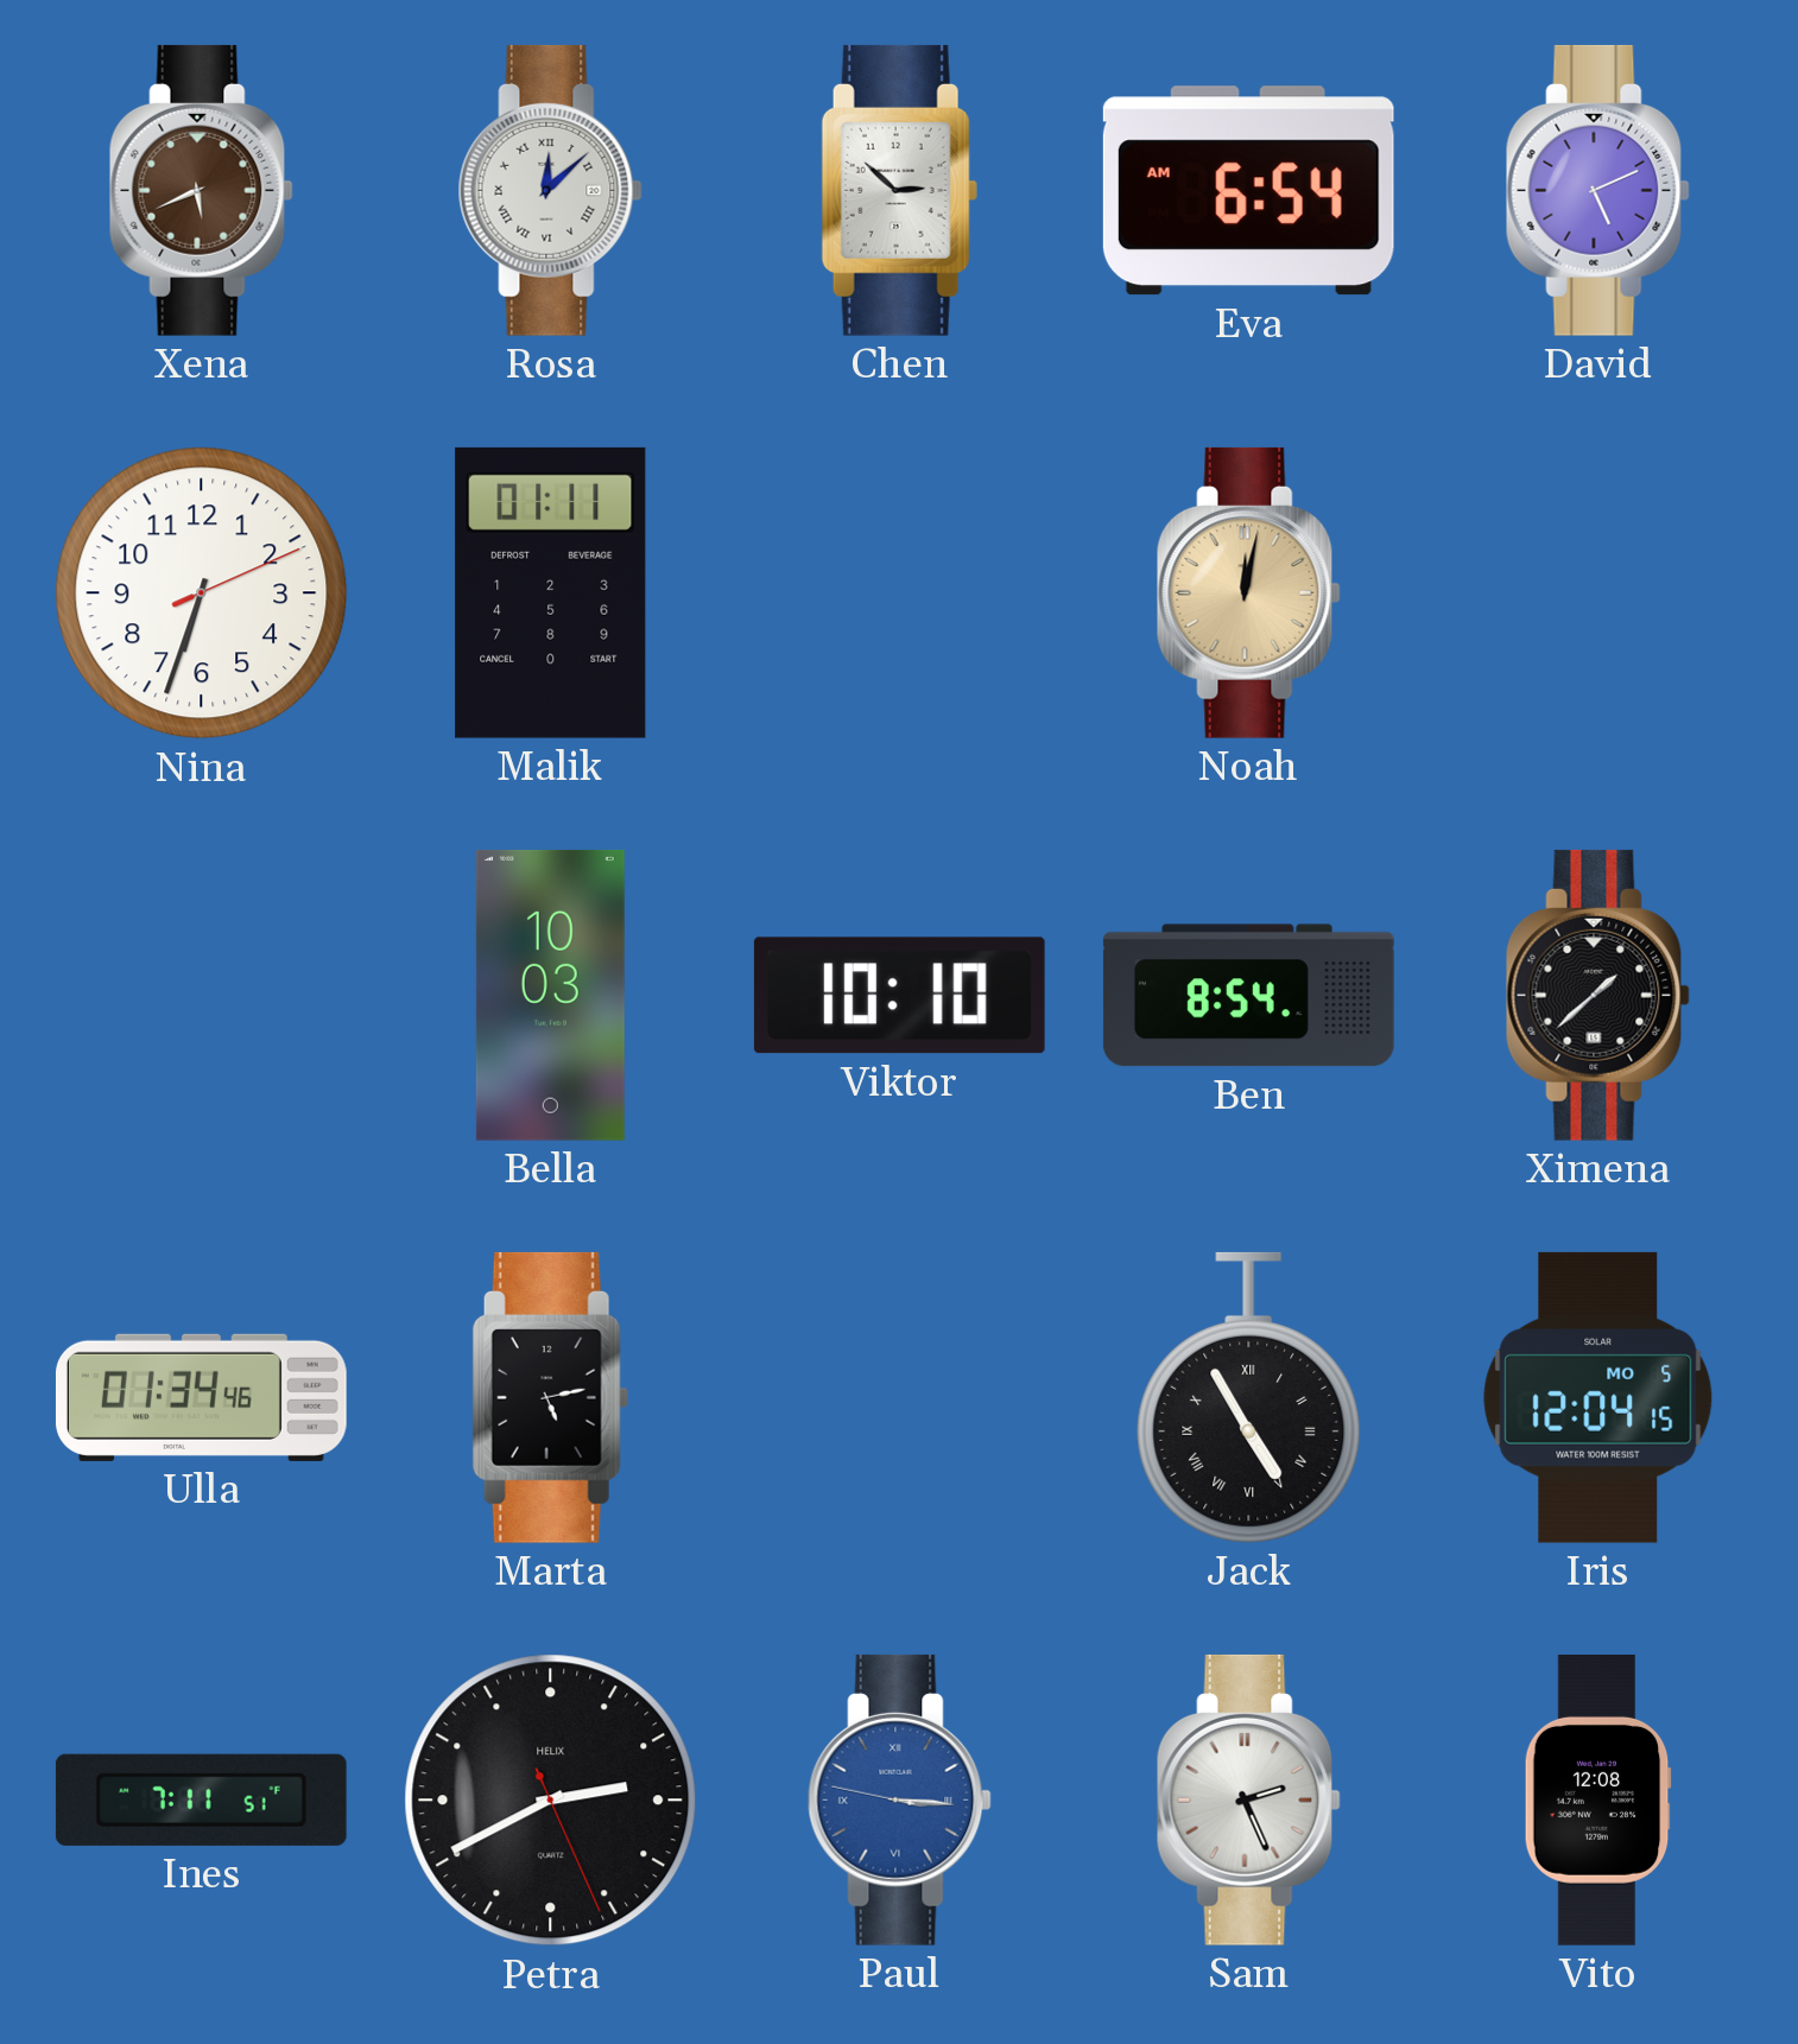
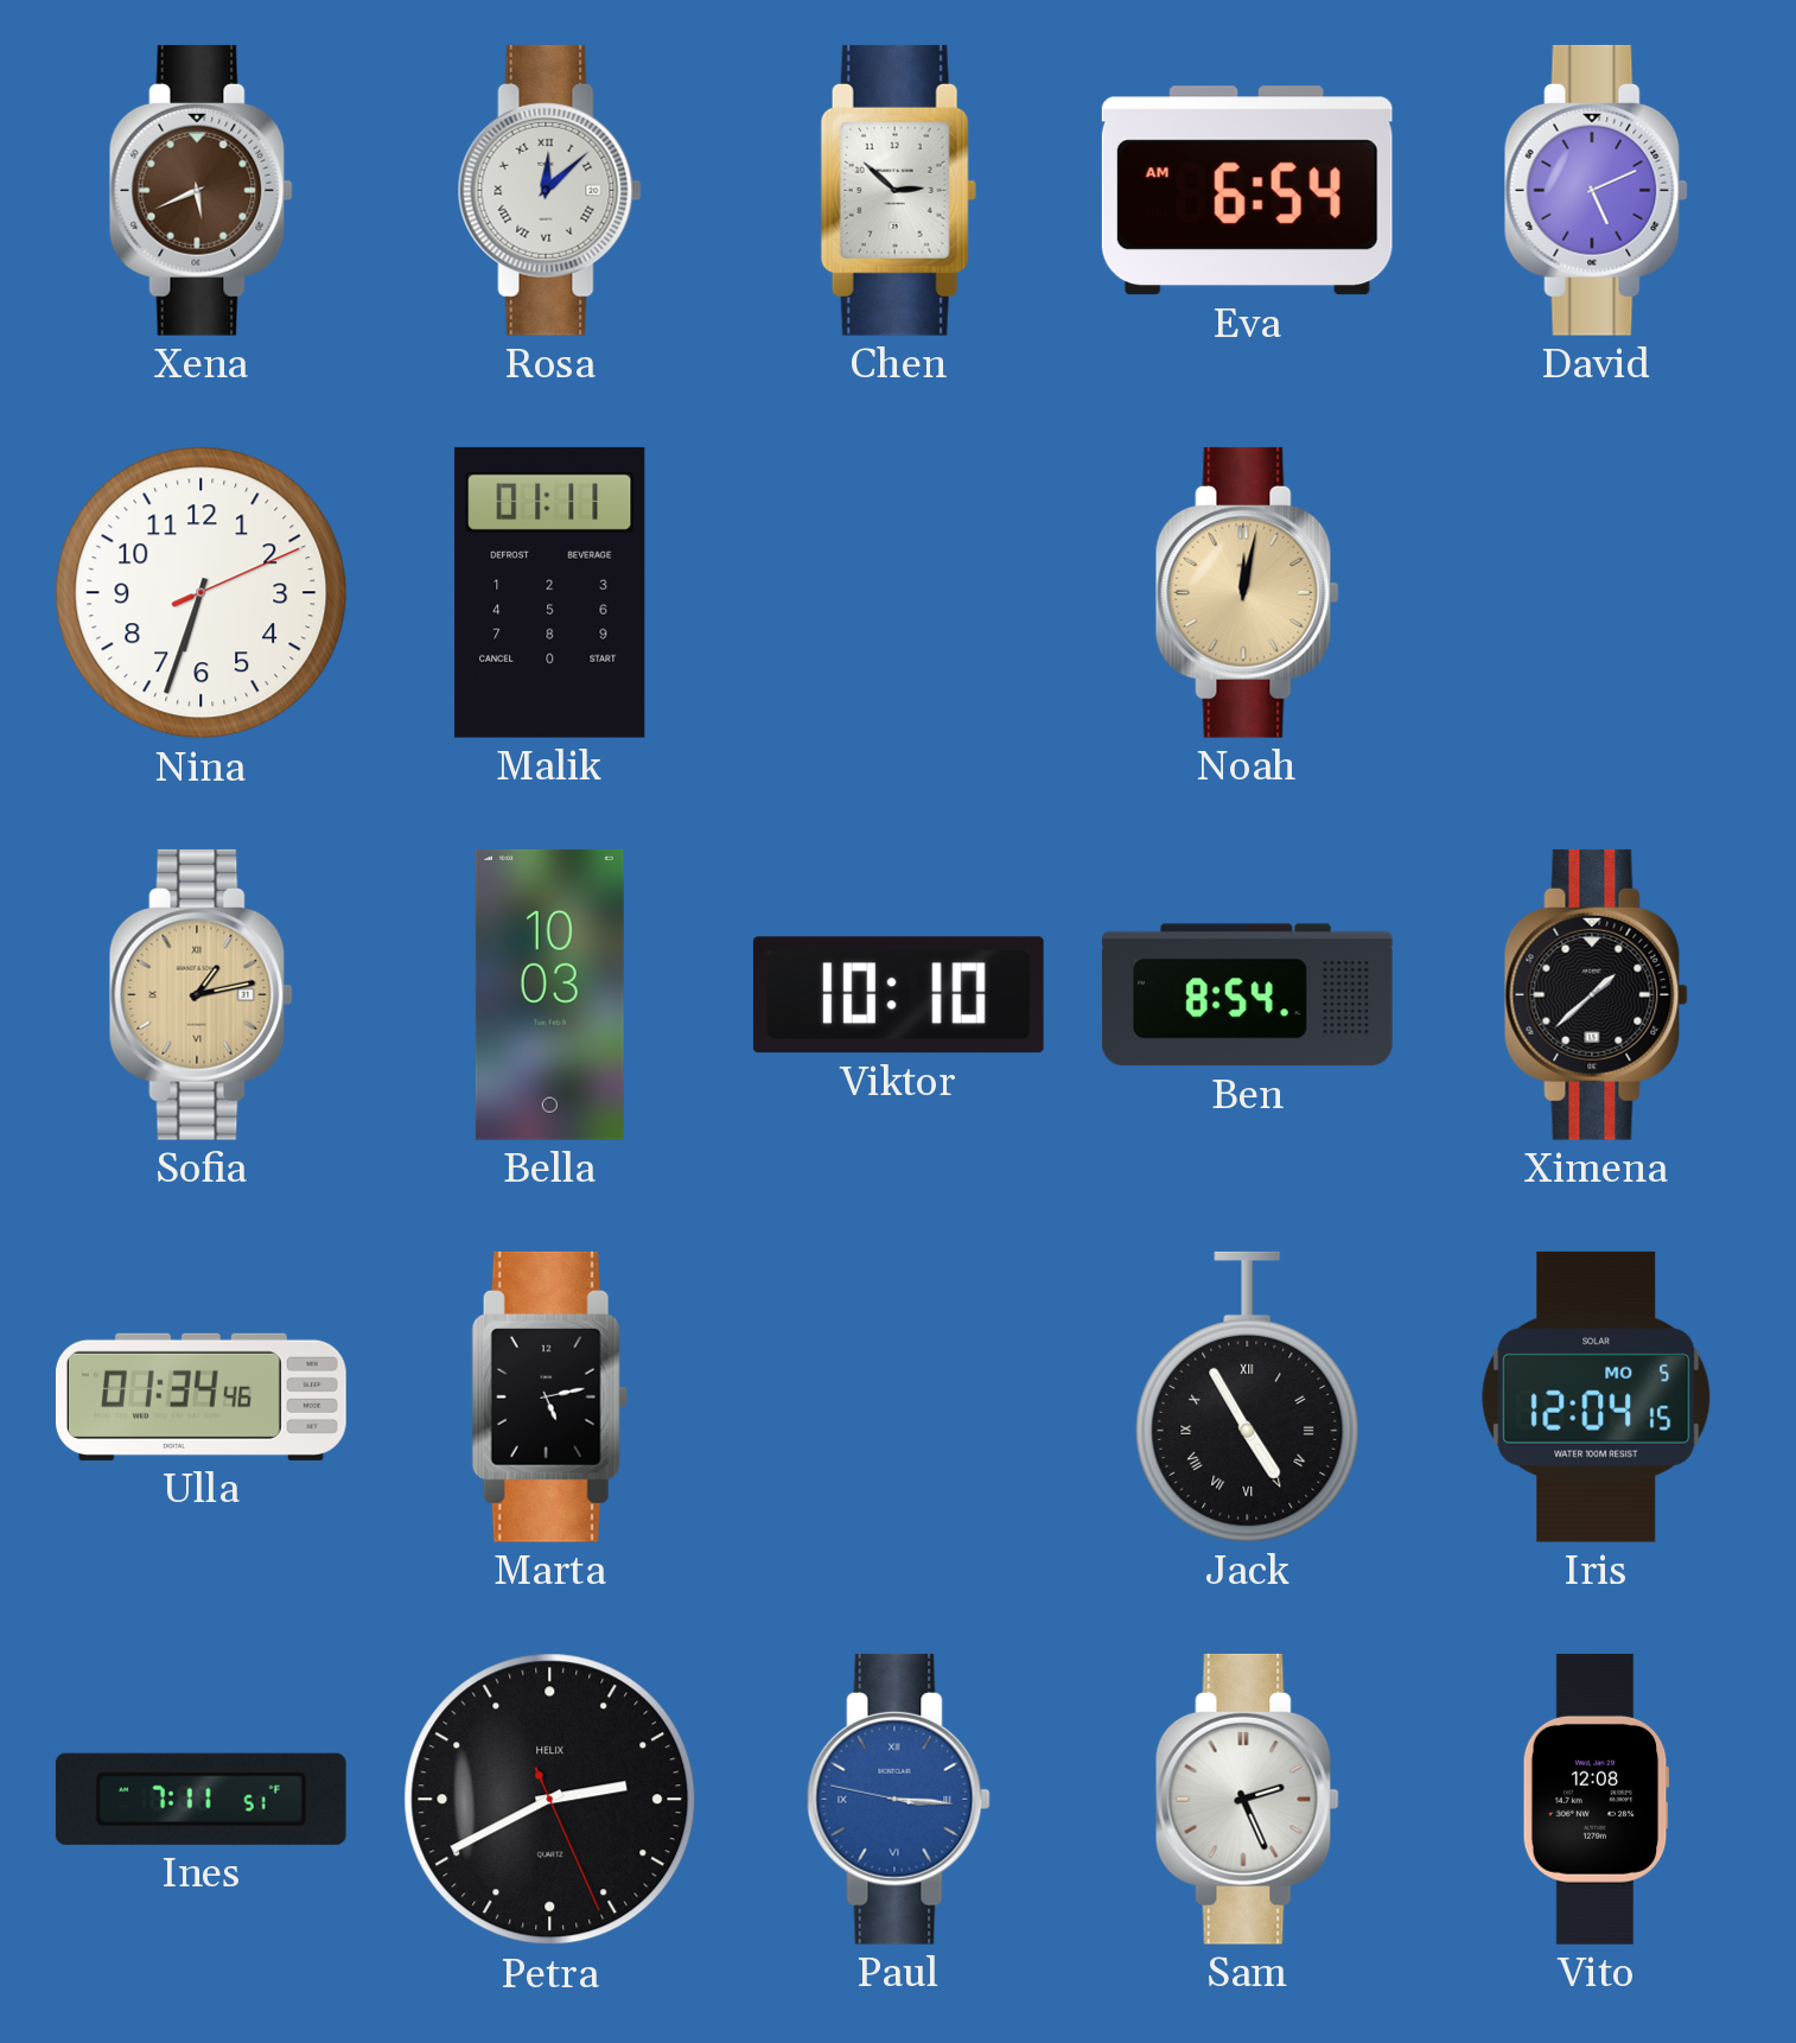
Sofia: none -> 1:13
